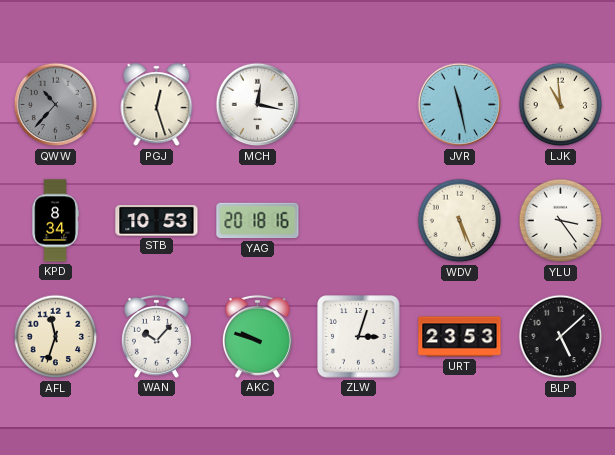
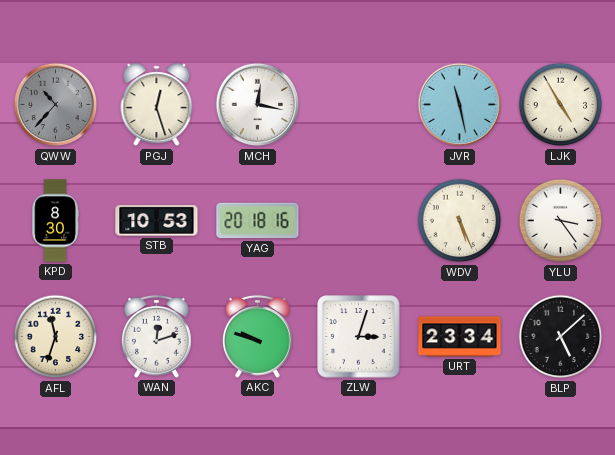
LJK: 10:59 -> 4:55
KPD: 8:34 -> 8:30
WAN: 10:07 -> 12:12
URT: 23:53 -> 23:34
